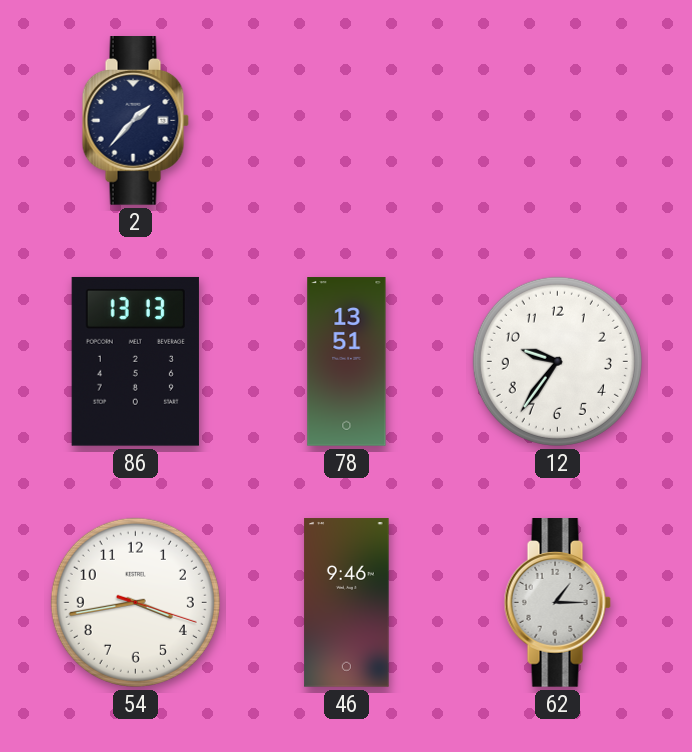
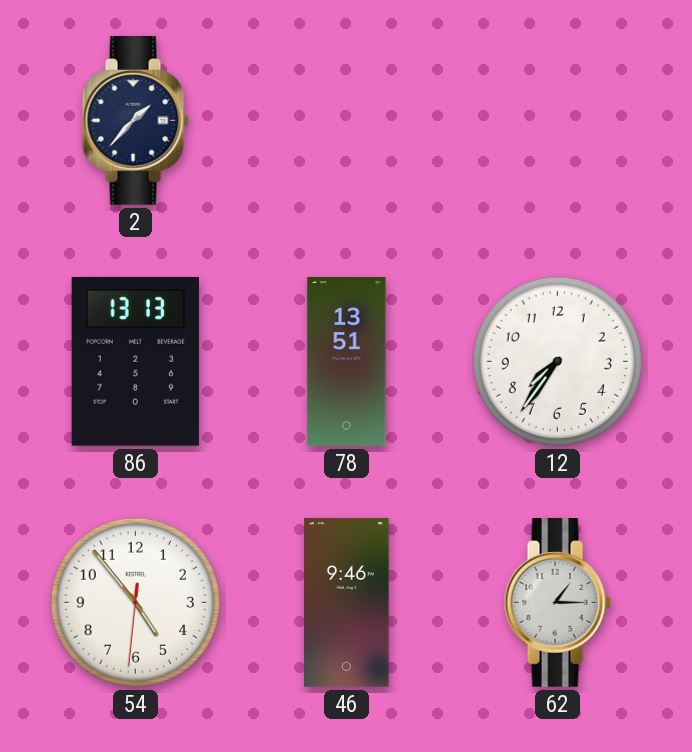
12: 9:36 -> 7:36
54: 3:43 -> 4:53
